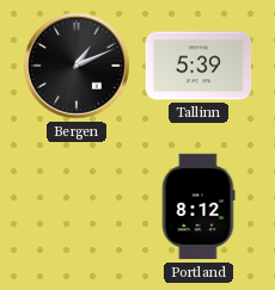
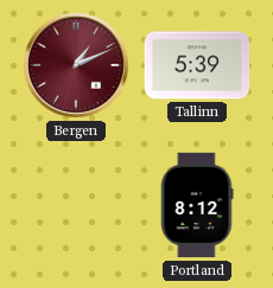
Bergen dial: black -> burgundy
